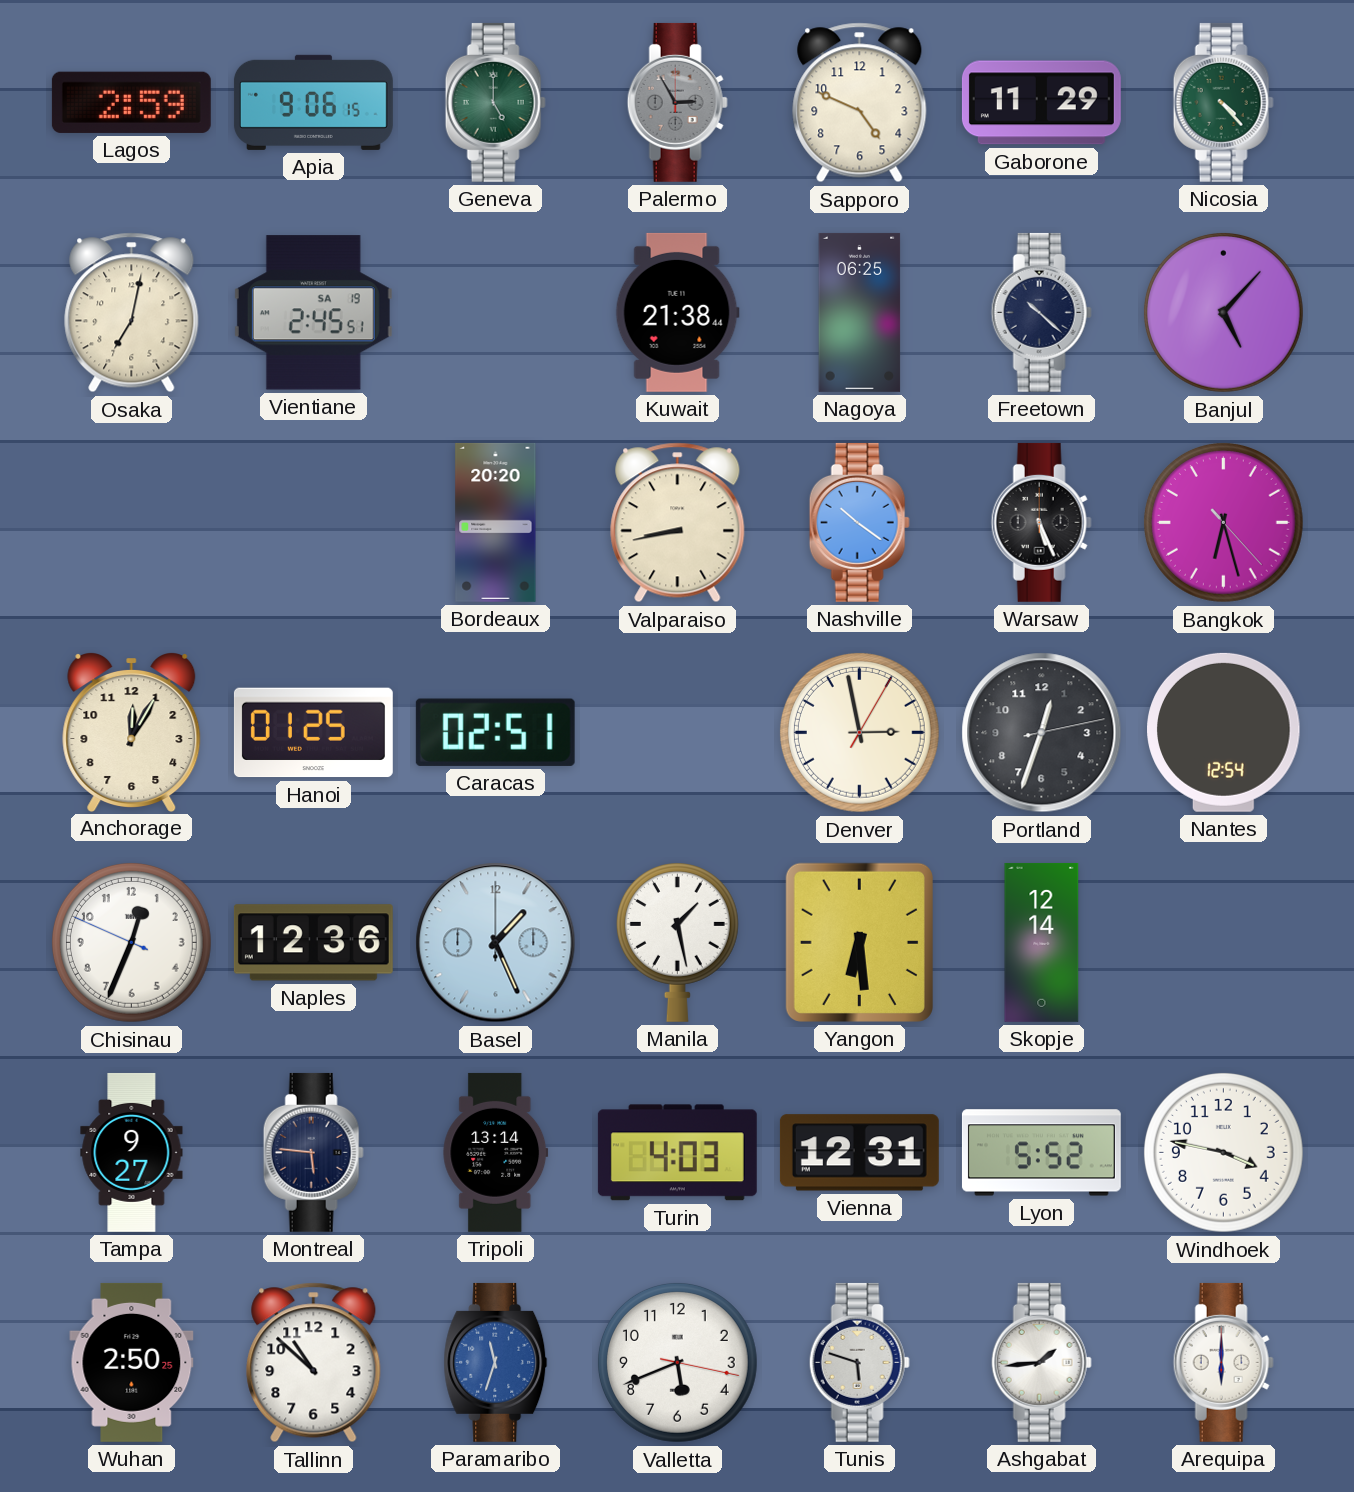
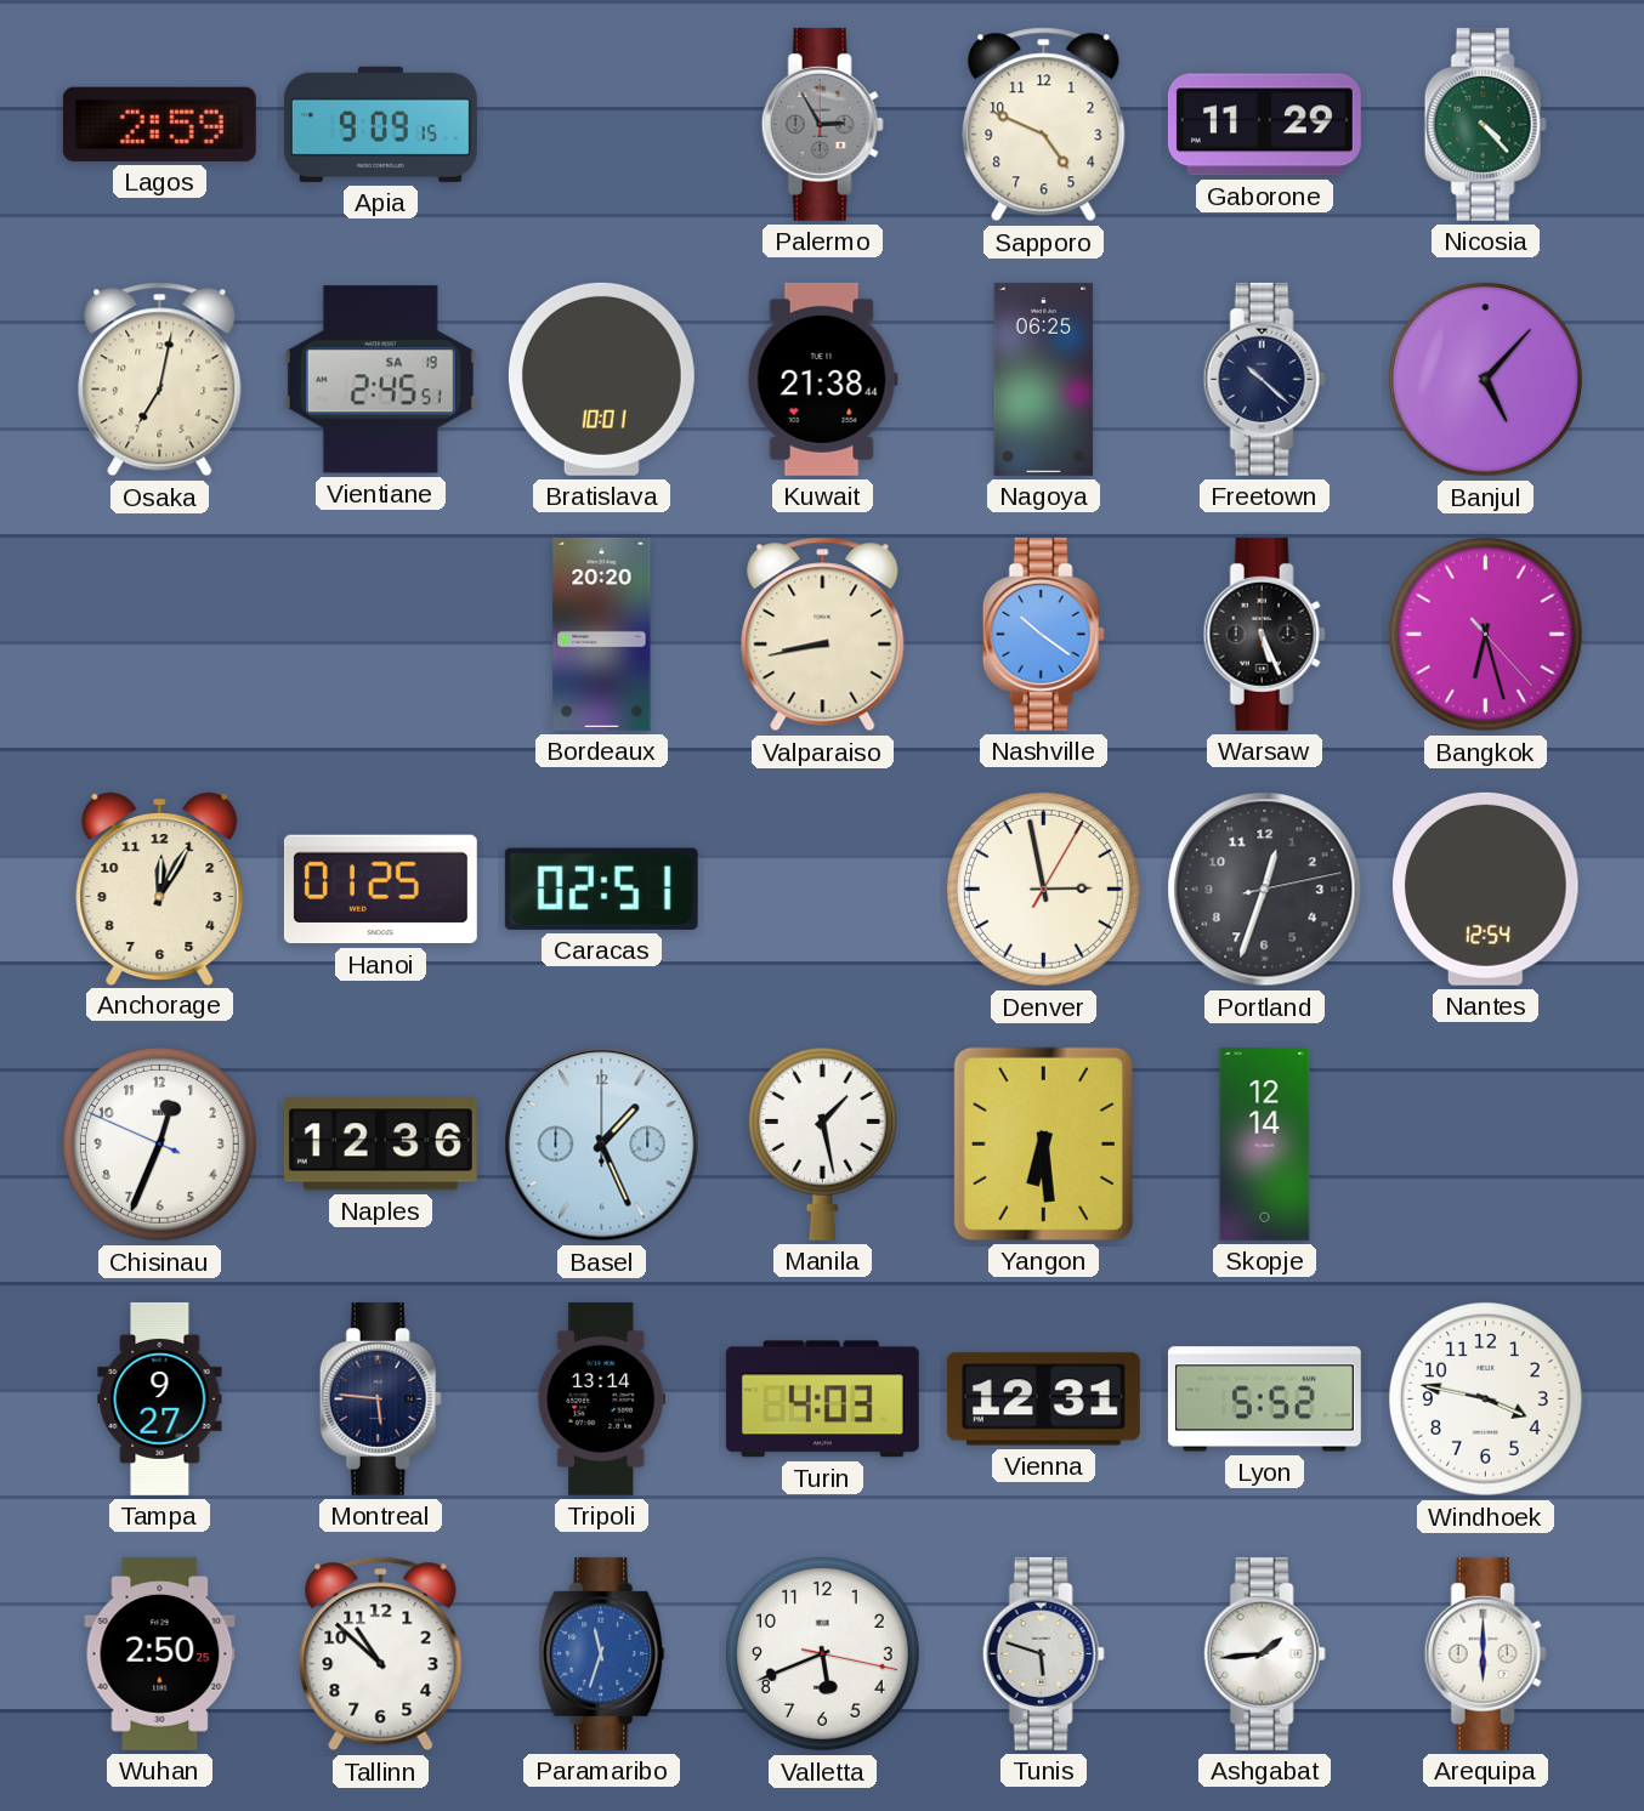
Apia: 9:06 -> 9:09
Geneva: 5:00 -> none
Bratislava: none -> 10:01
